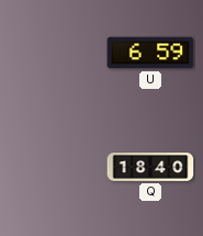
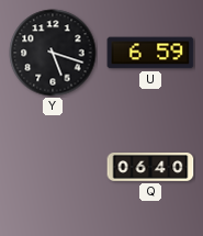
Y: none -> 5:18
Q: 18:40 -> 06:40
